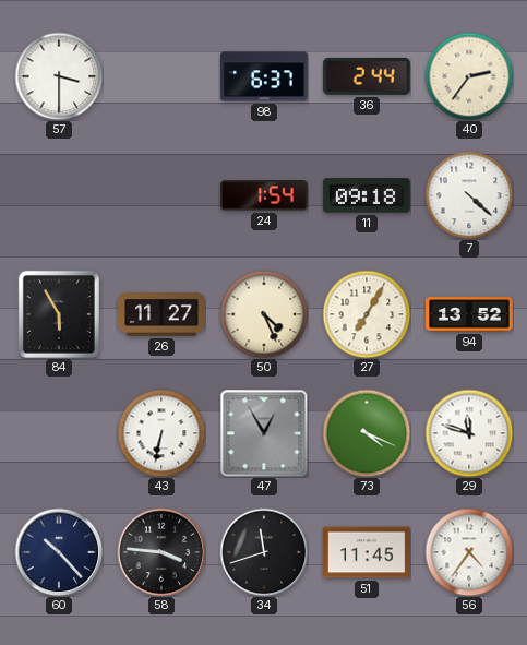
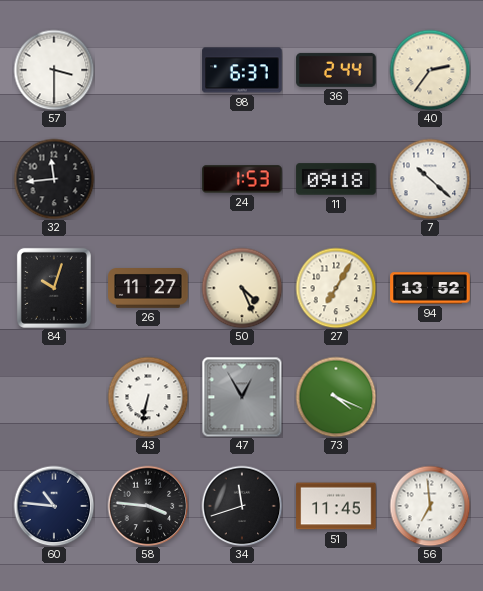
32: none -> 11:44
24: 1:54 -> 1:53
7: 4:22 -> 10:22
84: 5:55 -> 10:03
29: 11:48 -> none
60: 10:23 -> 10:46
56: 4:36 -> 6:59
